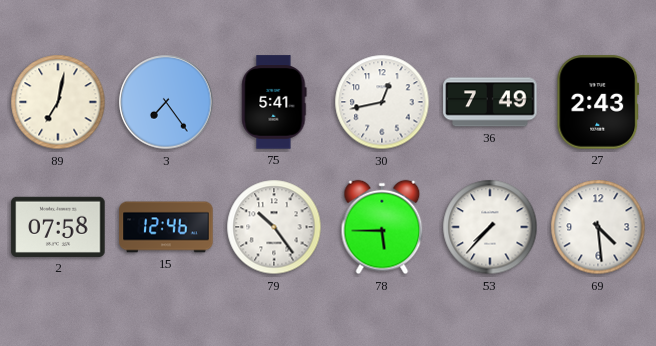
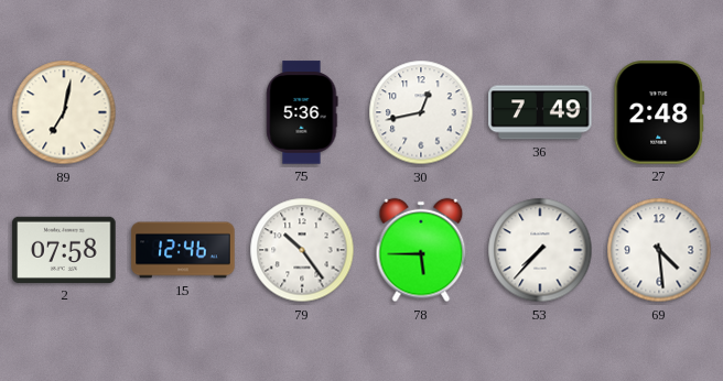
3: 7:24 -> none
75: 5:41 -> 5:36
27: 2:43 -> 2:48
